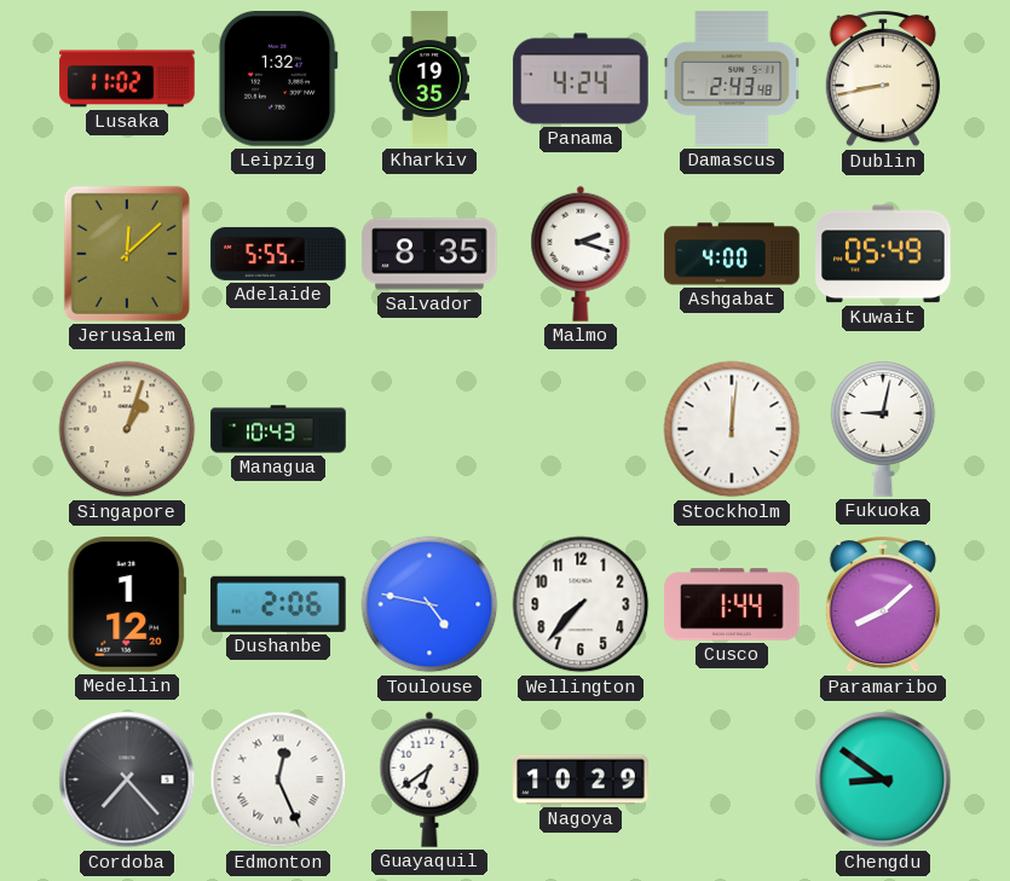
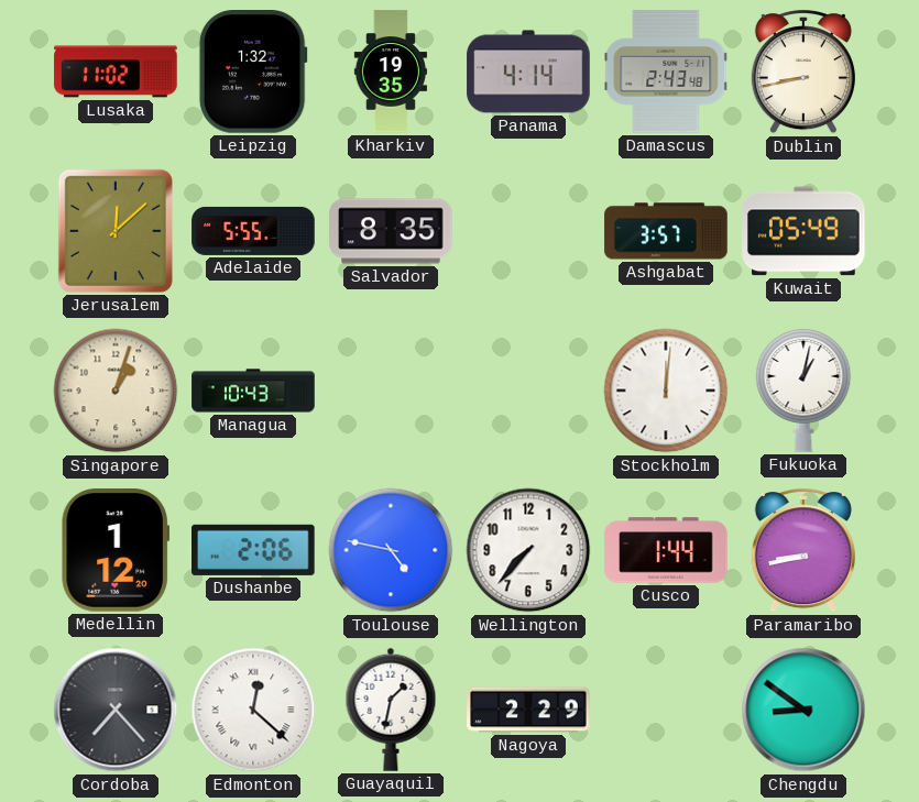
Panama: 4:24 -> 4:14
Malmo: 2:18 -> none
Ashgabat: 4:00 -> 3:57
Fukuoka: 9:02 -> 1:02
Paramaribo: 8:08 -> 8:43
Edmonton: 12:26 -> 12:22
Guayaquil: 6:39 -> 1:32
Nagoya: 10:29 -> 2:29
